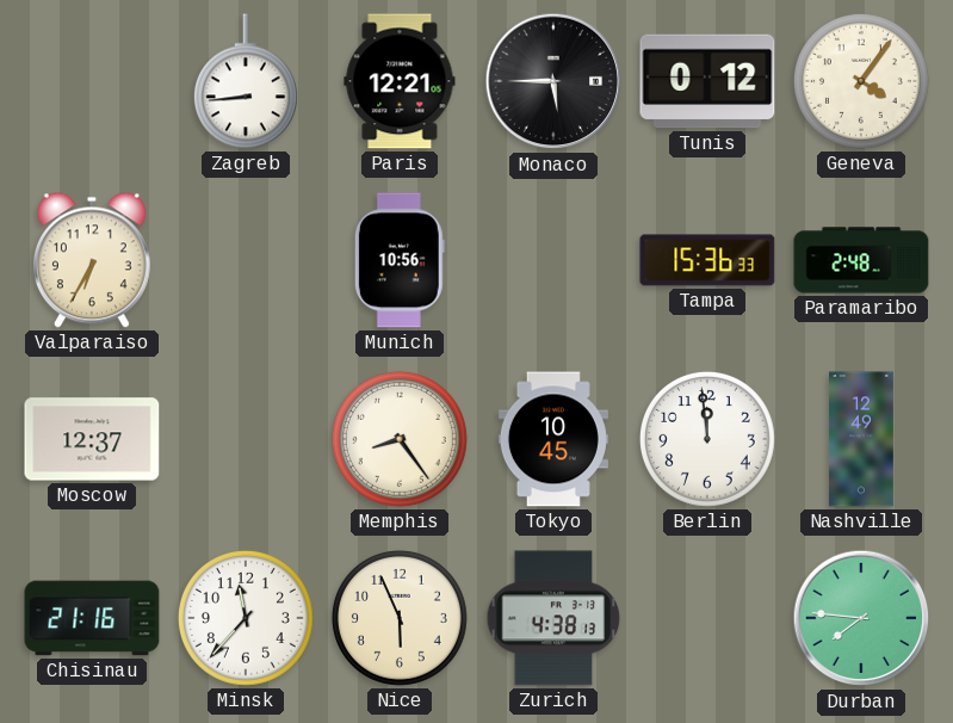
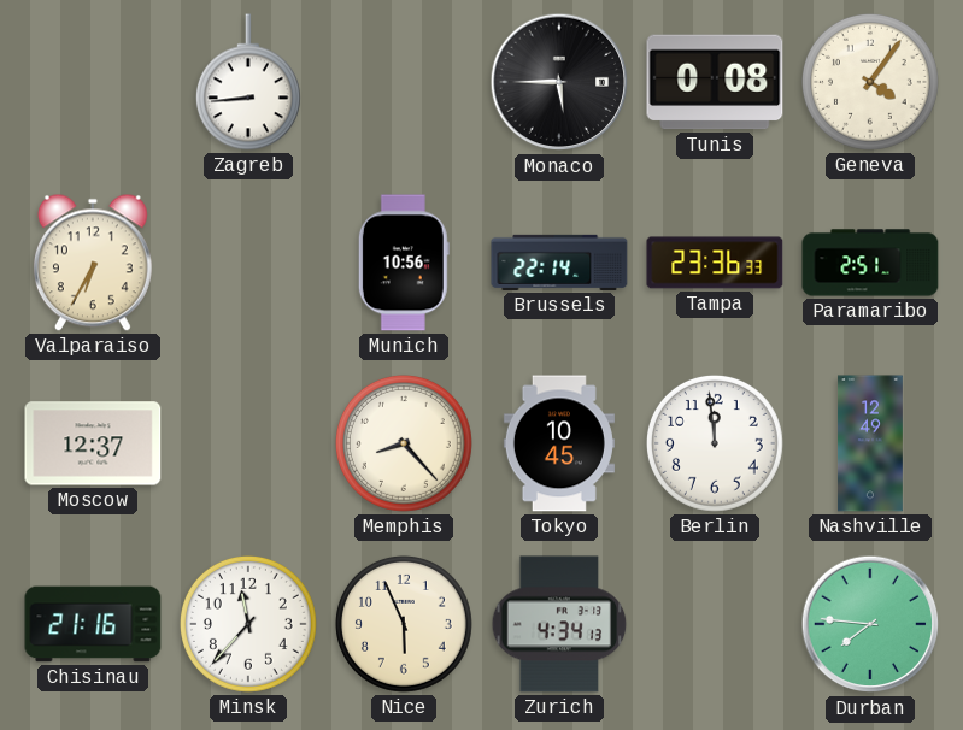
Paris: 12:21 -> none
Tunis: 0:12 -> 0:08
Brussels: none -> 22:14
Tampa: 15:36 -> 23:36
Paramaribo: 2:48 -> 2:51
Memphis: 8:24 -> 8:23
Zurich: 4:38 -> 4:34
